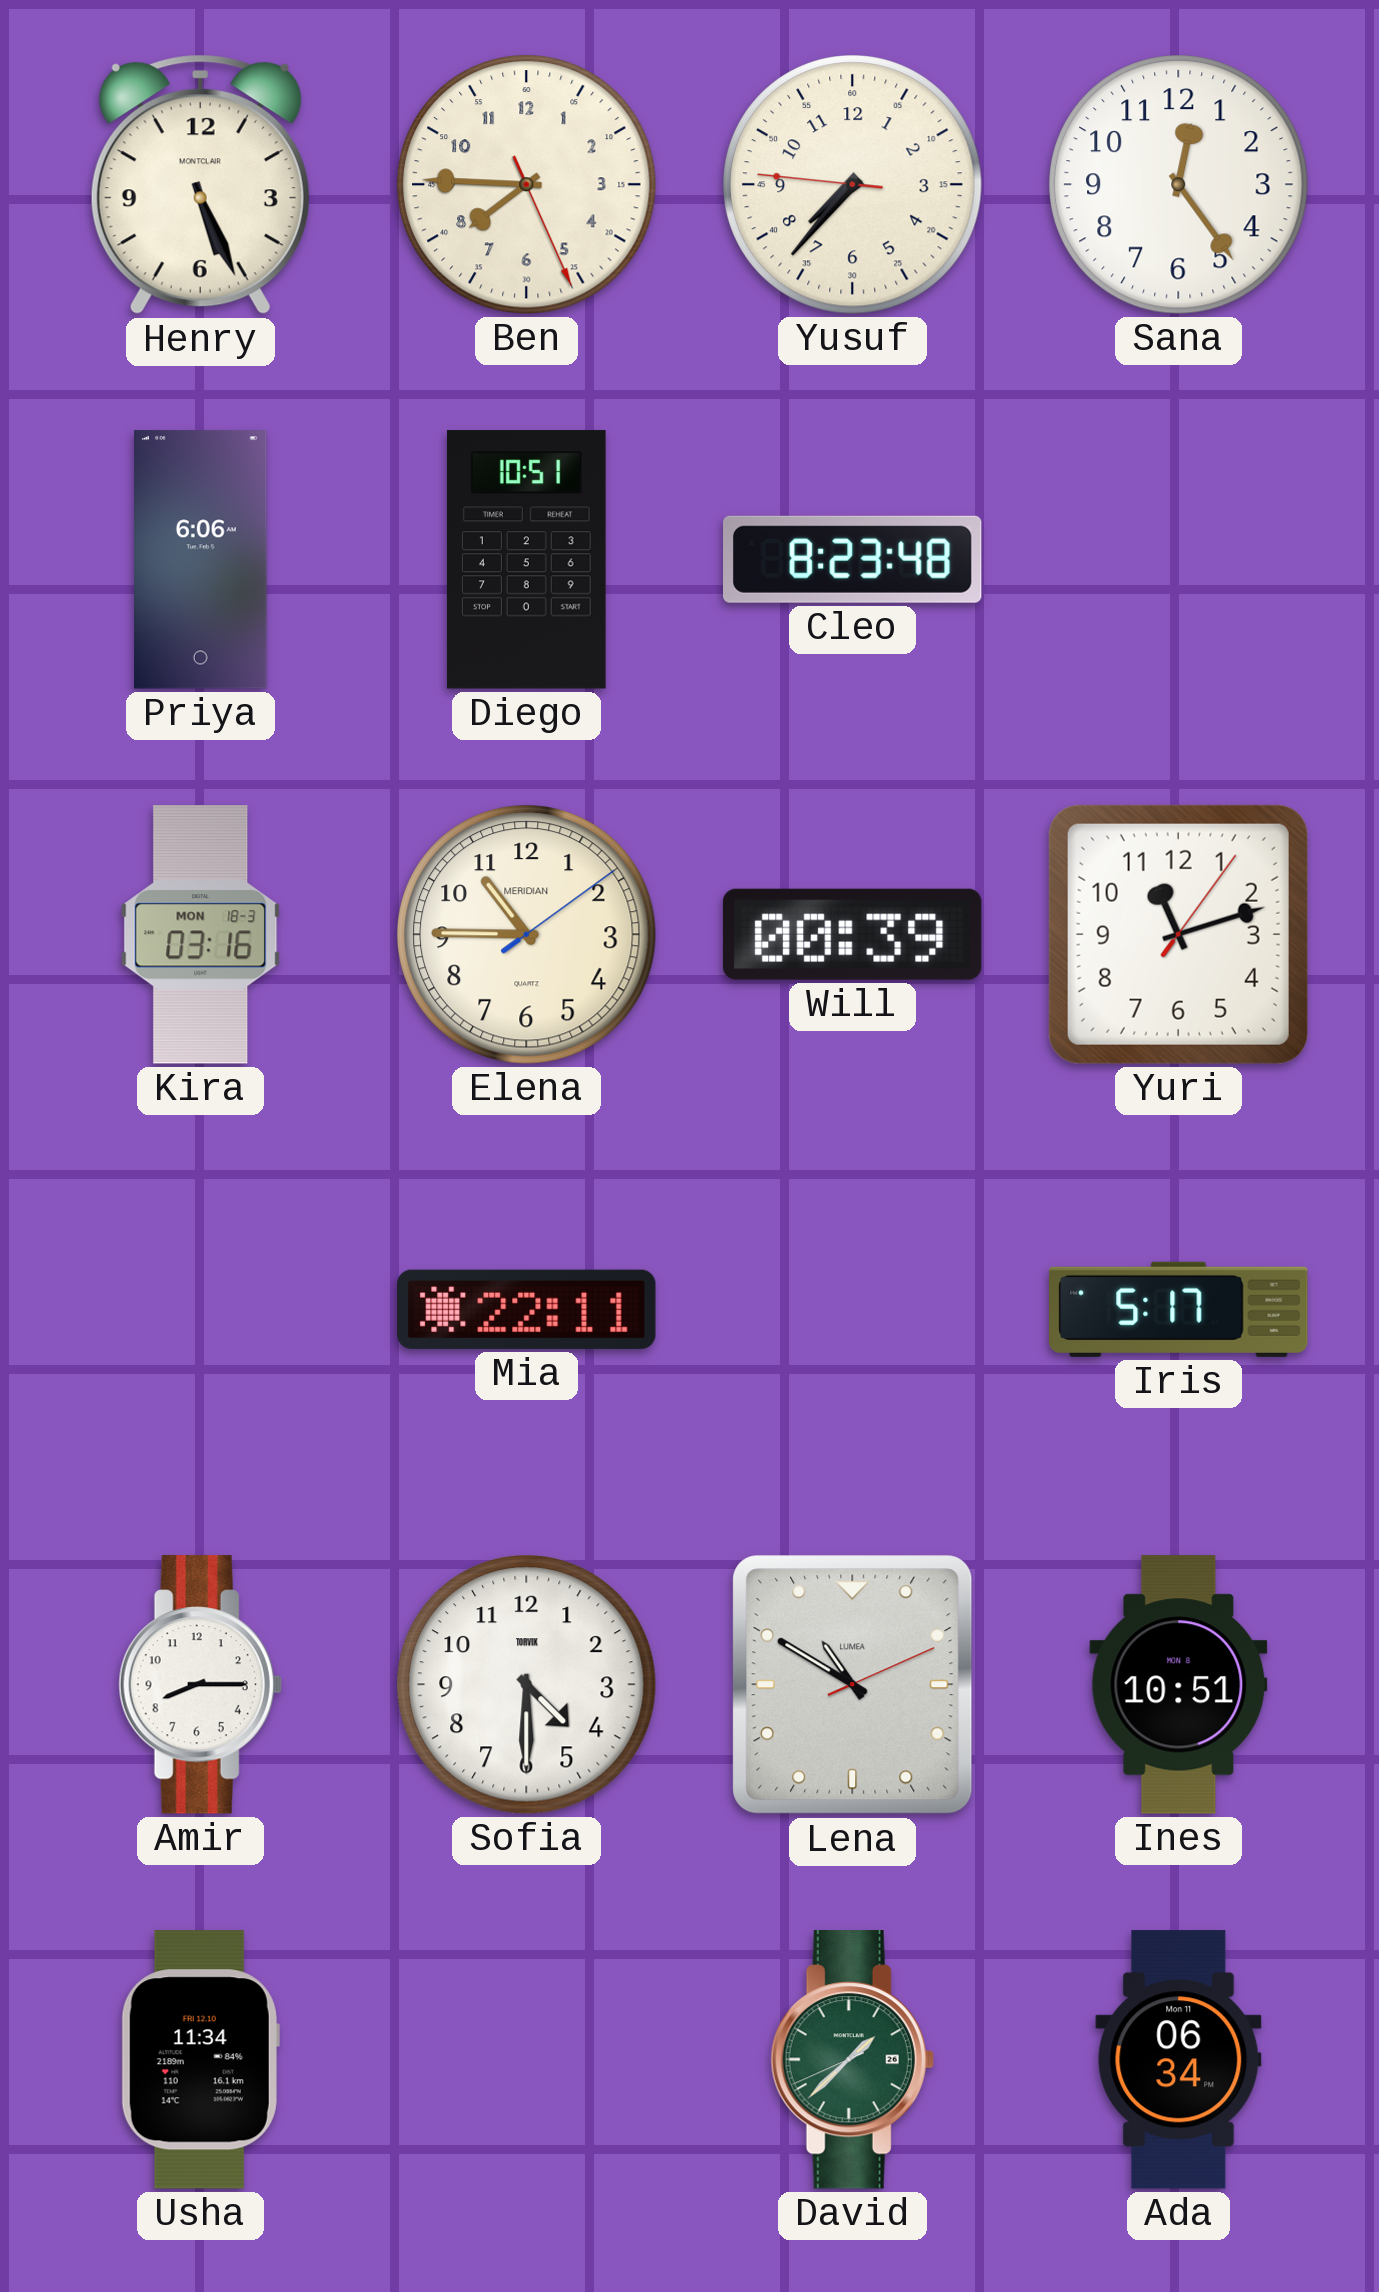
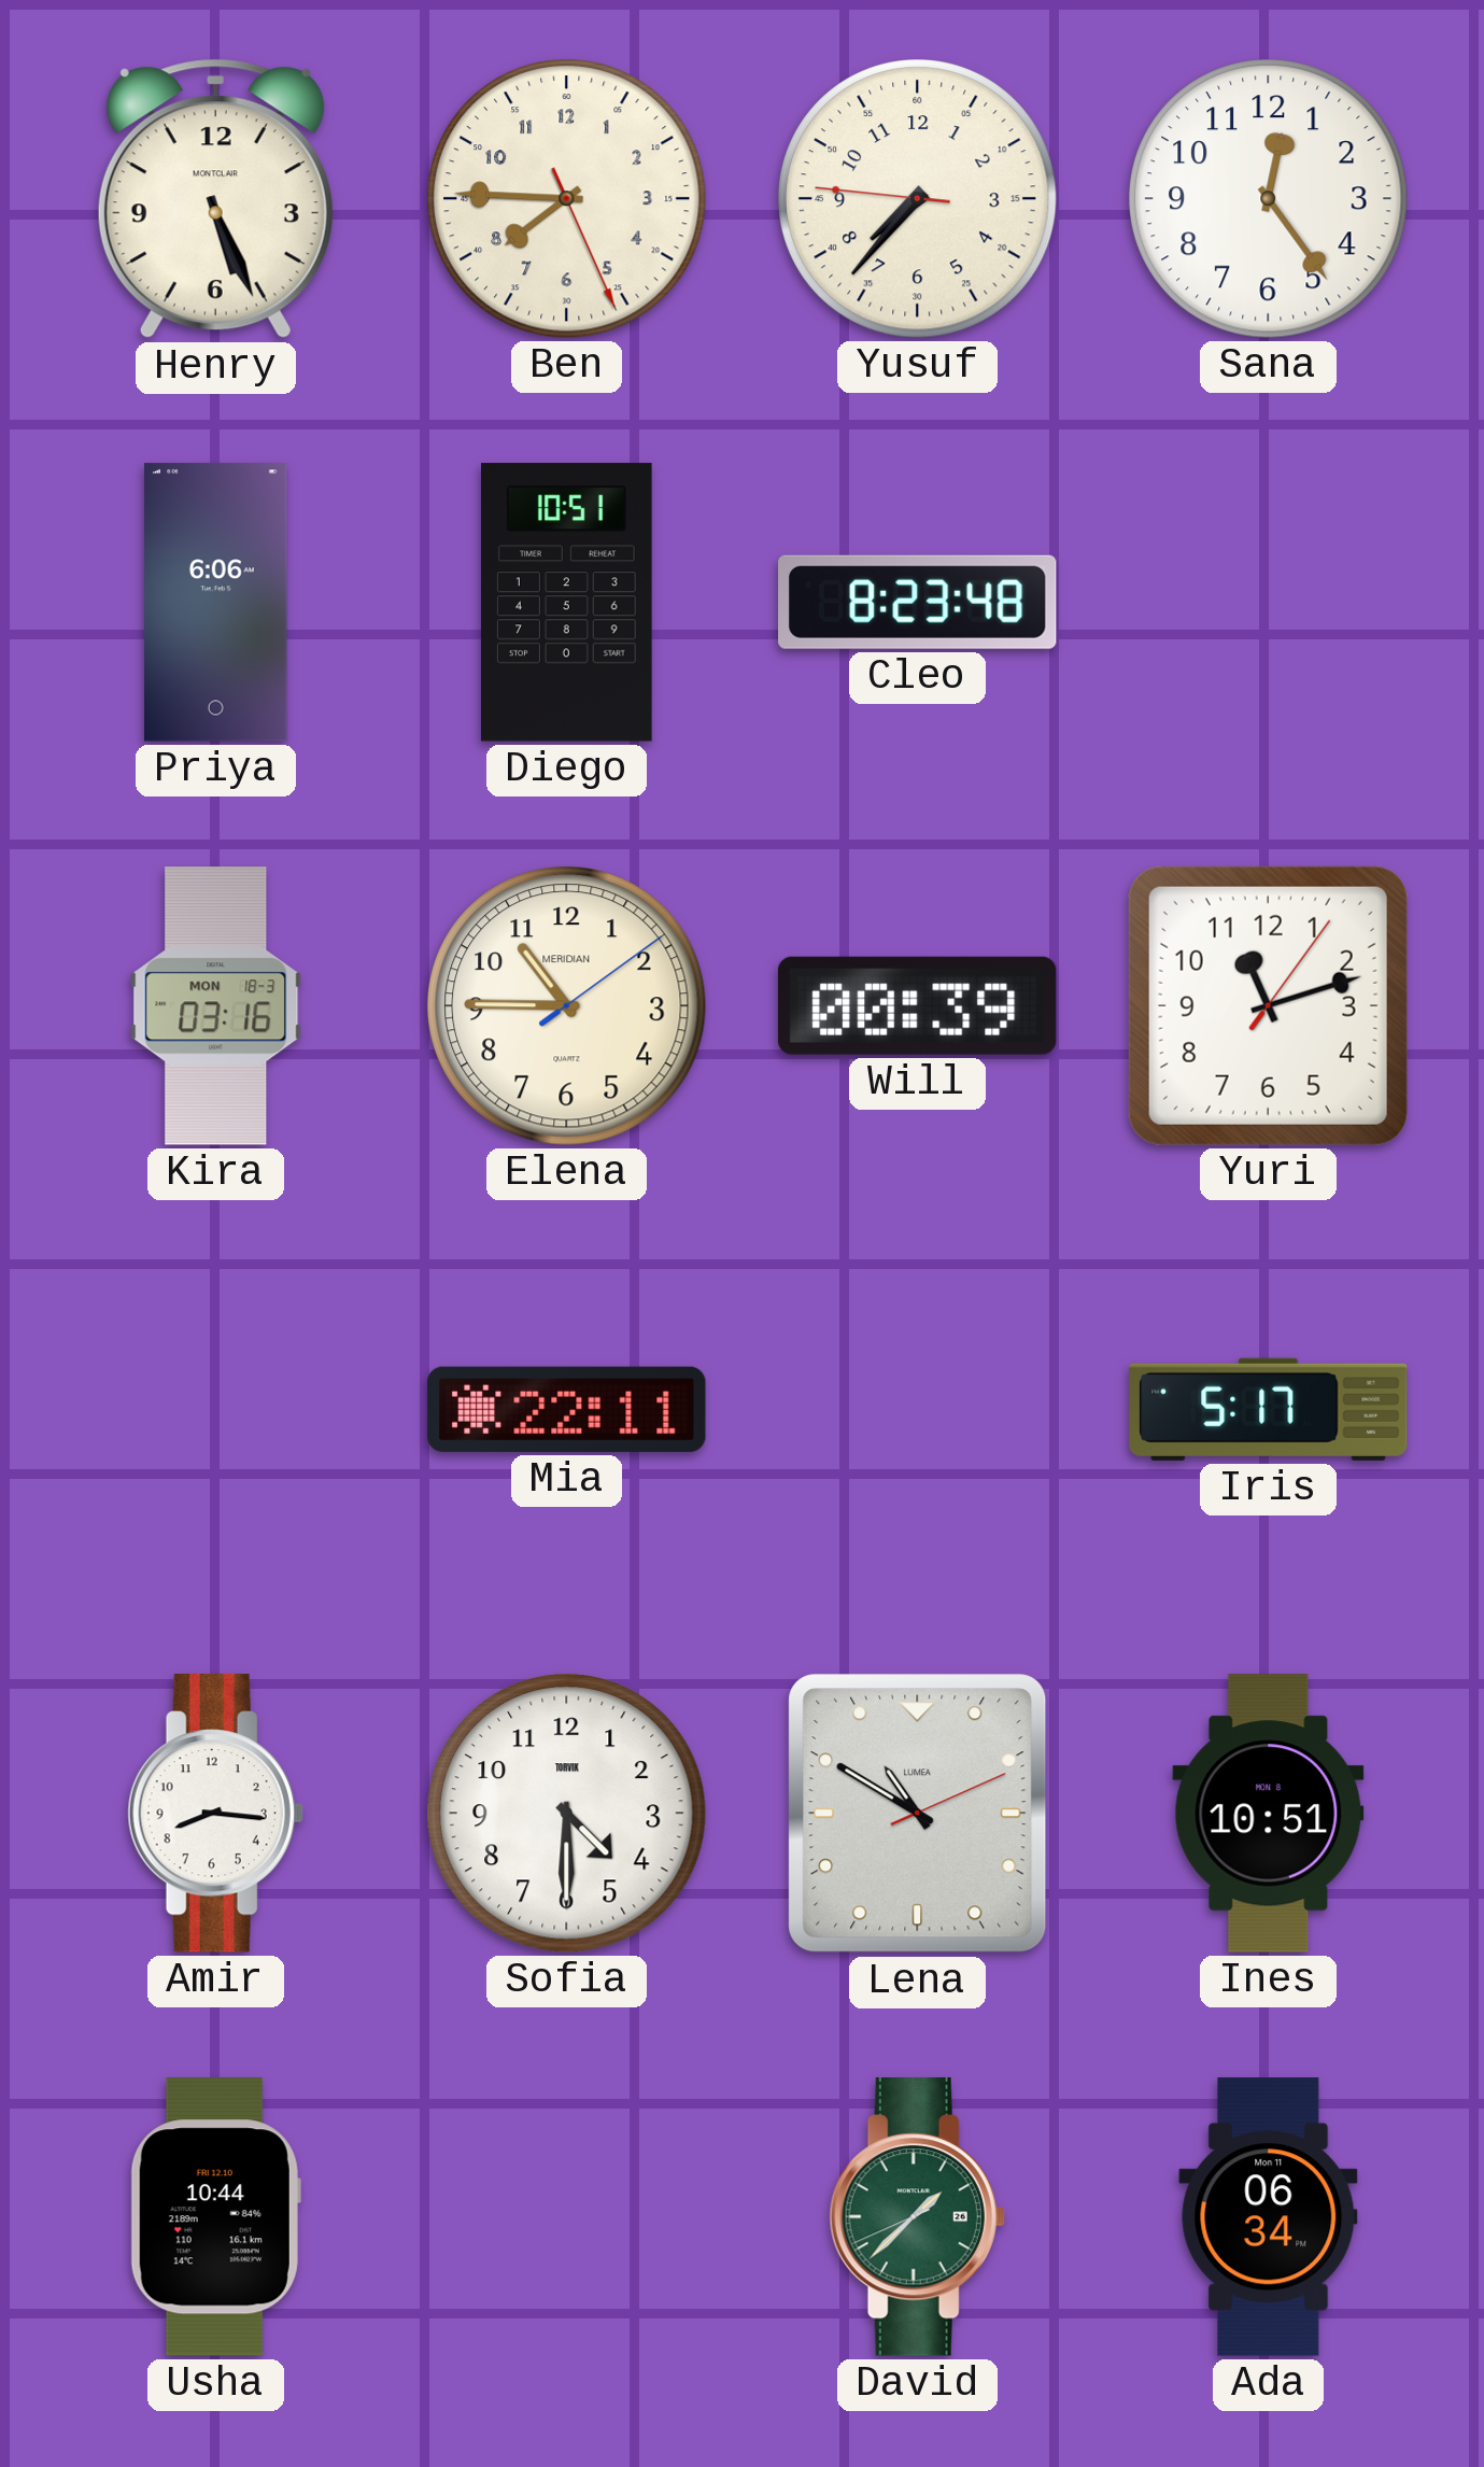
Amir: 8:15 -> 8:16
Usha: 11:34 -> 10:44
